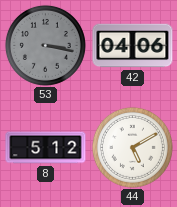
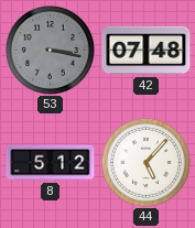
42: 04:06 -> 07:48
44: 5:10 -> 5:07
